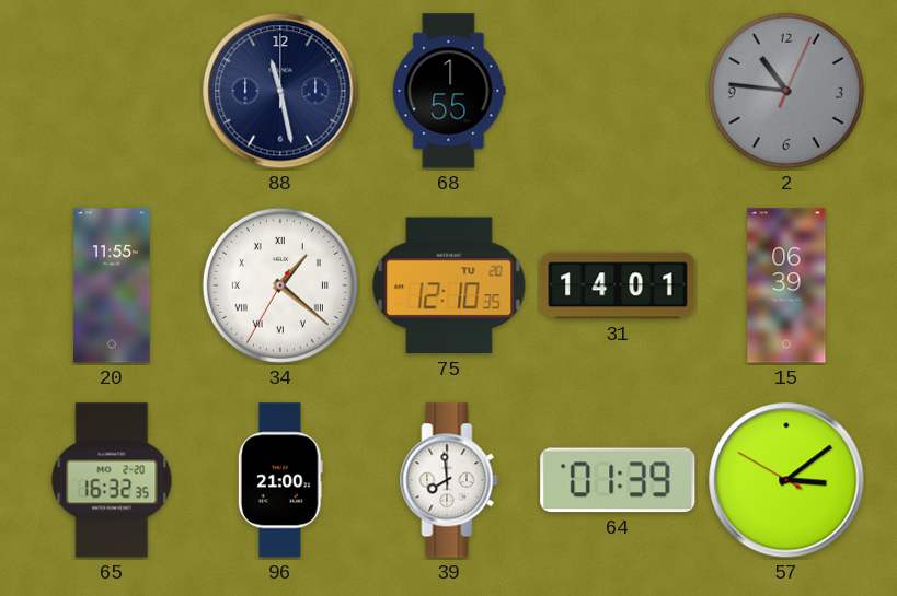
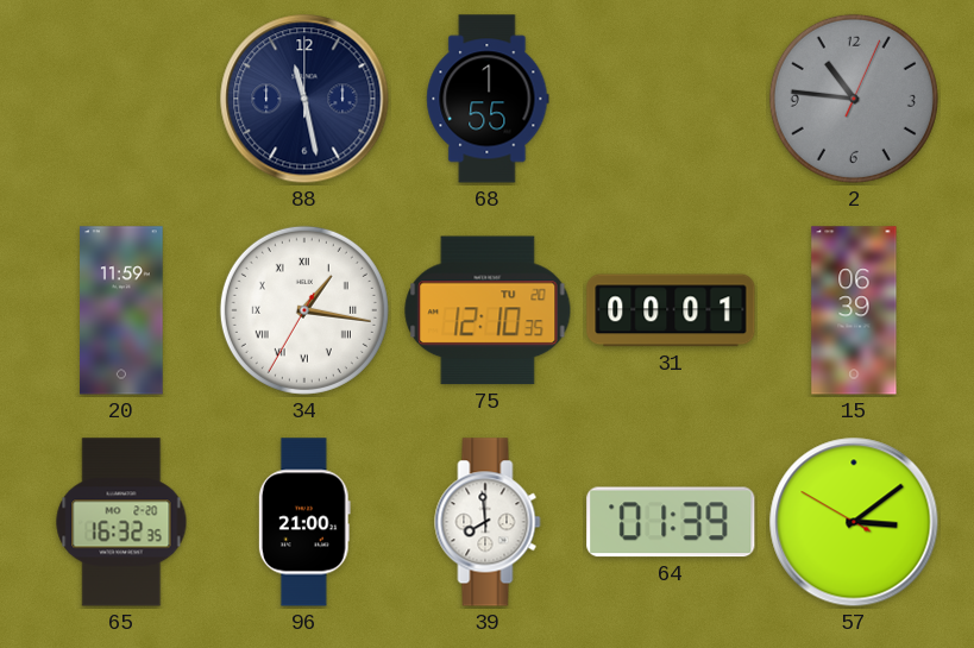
20: 11:55 -> 11:59
34: 1:21 -> 1:16
31: 14:01 -> 00:01
